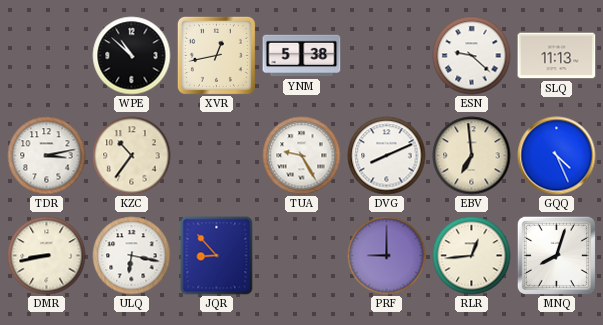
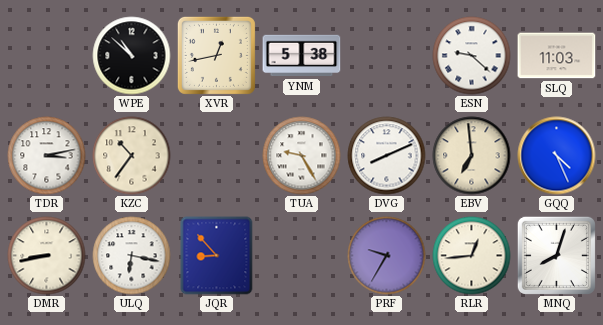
SLQ: 11:13 -> 11:03
PRF: 9:00 -> 9:35
